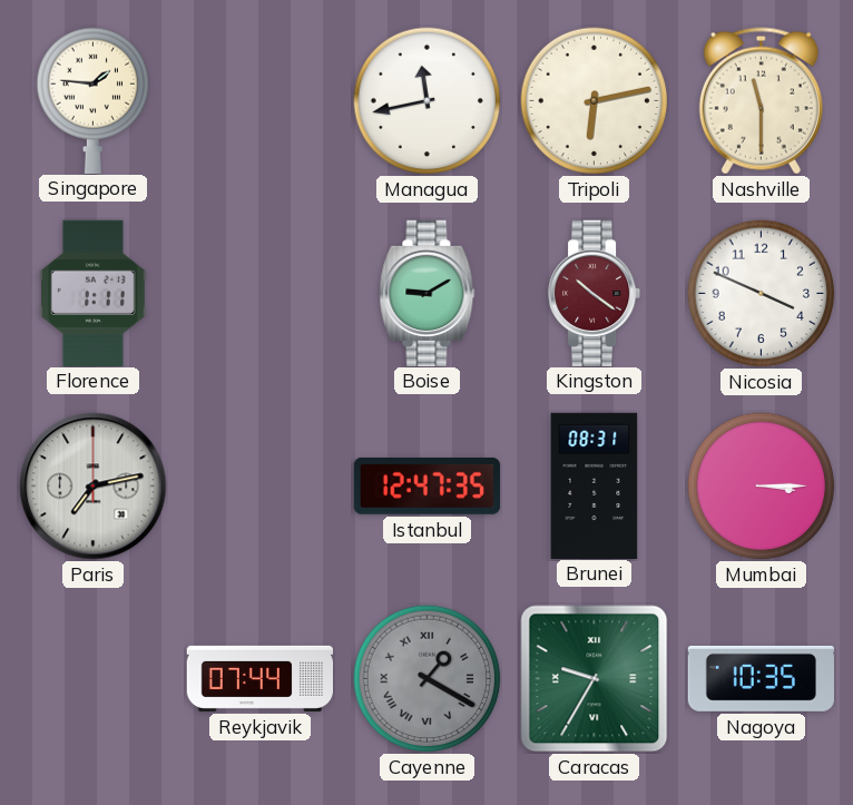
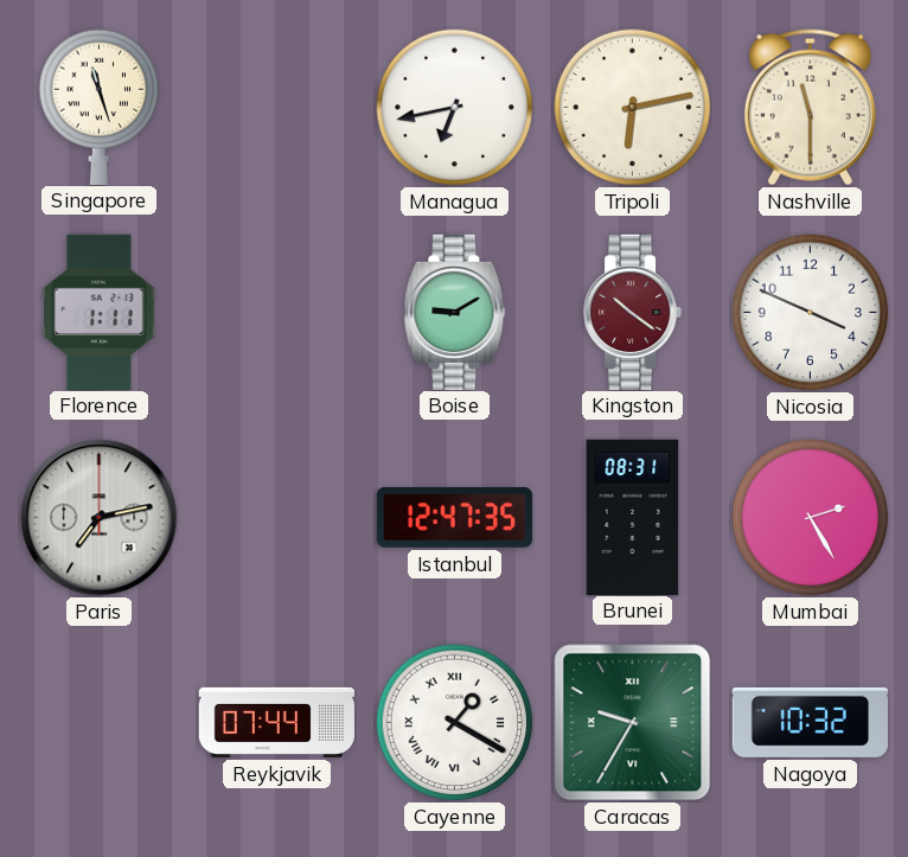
Singapore: 1:46 -> 11:27
Managua: 11:43 -> 6:43
Mumbai: 3:15 -> 2:25
Cayenne dial: grey -> white
Nagoya: 10:35 -> 10:32
